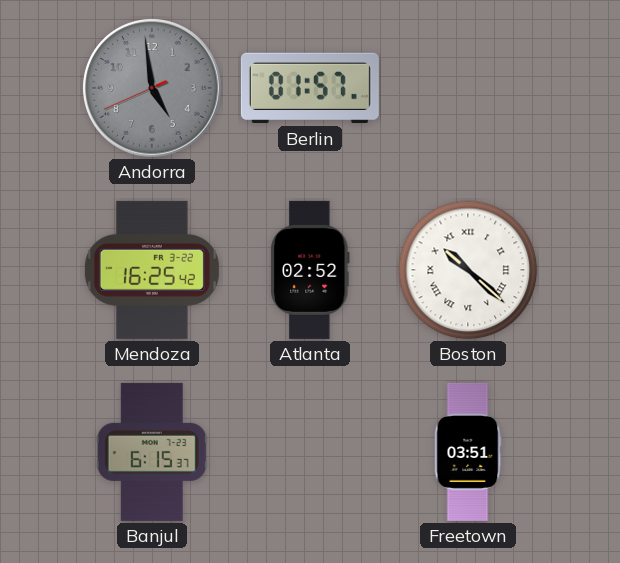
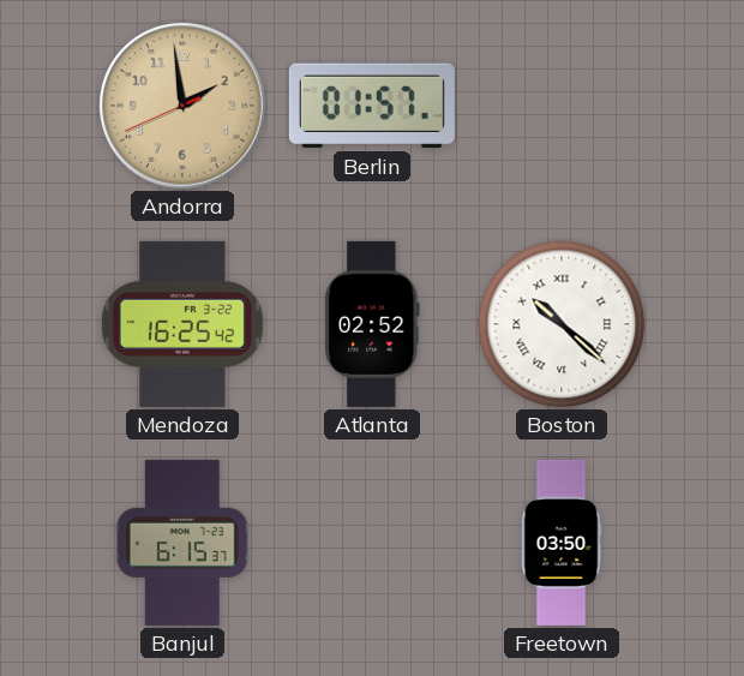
Andorra: 4:58 -> 1:58
Andorra dial: grey -> champagne
Freetown: 03:51 -> 03:50
